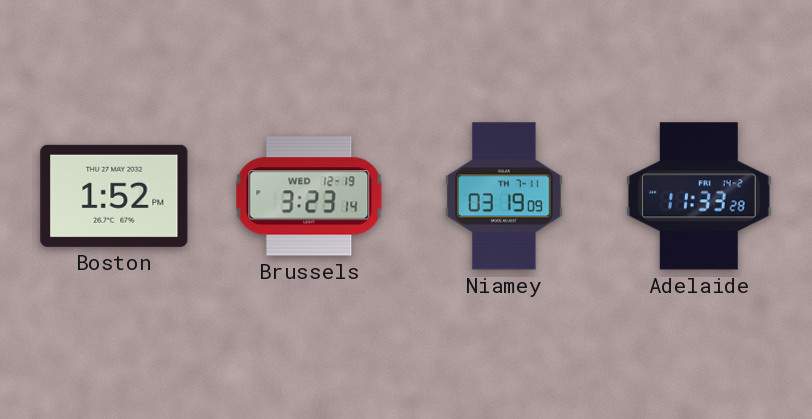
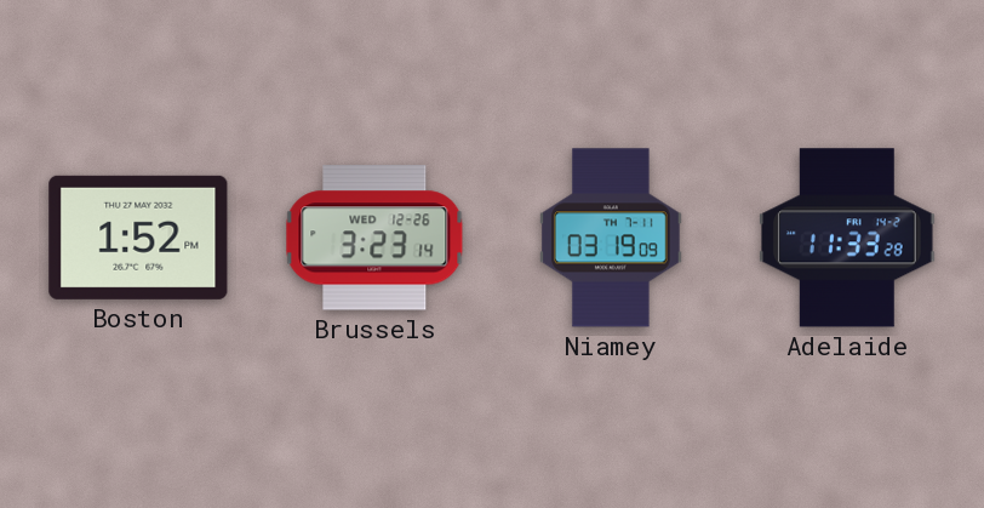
Brussels date: WED 12-19 -> WED 12-26
